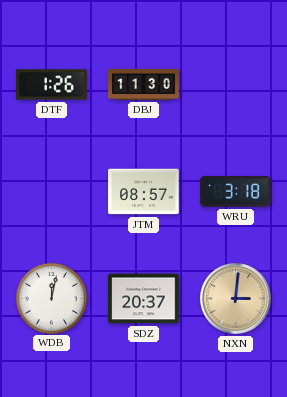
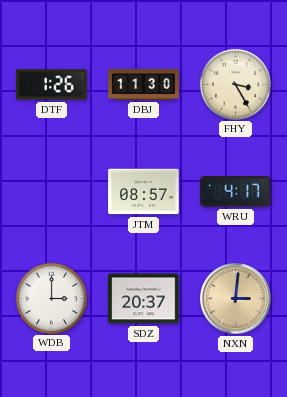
FHY: none -> 3:25
WRU: 3:18 -> 4:17
WDB: 12:02 -> 3:00
